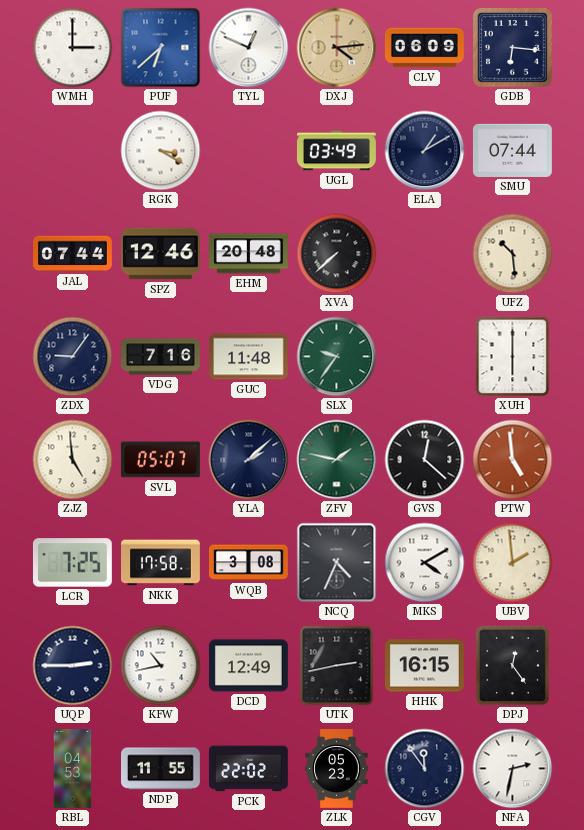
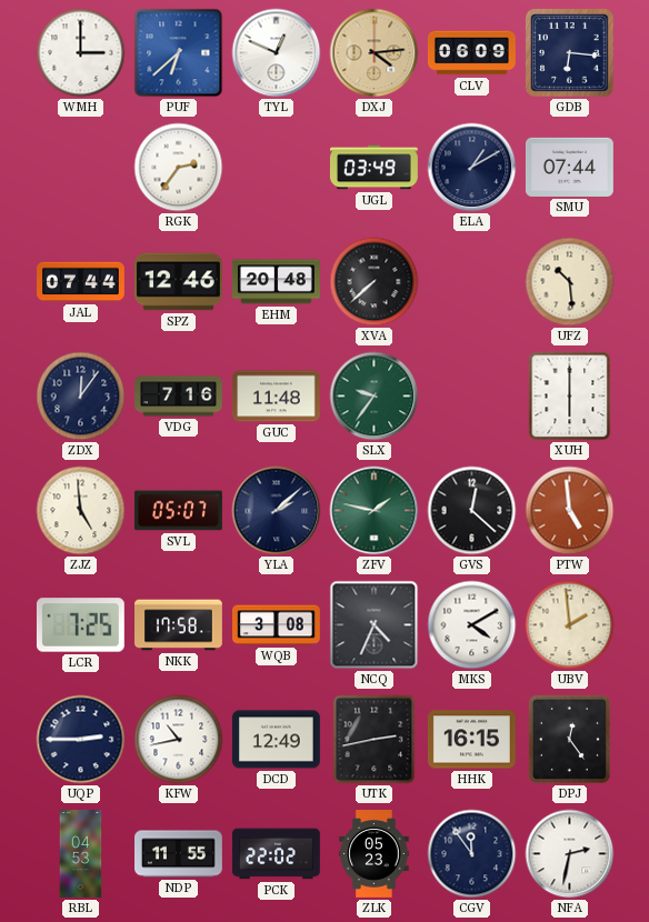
RGK: 3:20 -> 2:36
ZDX: 9:06 -> 12:06
